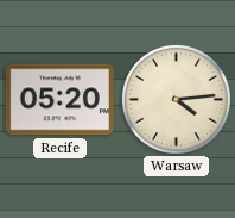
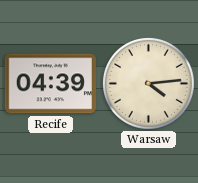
Recife: 05:20 -> 04:39
